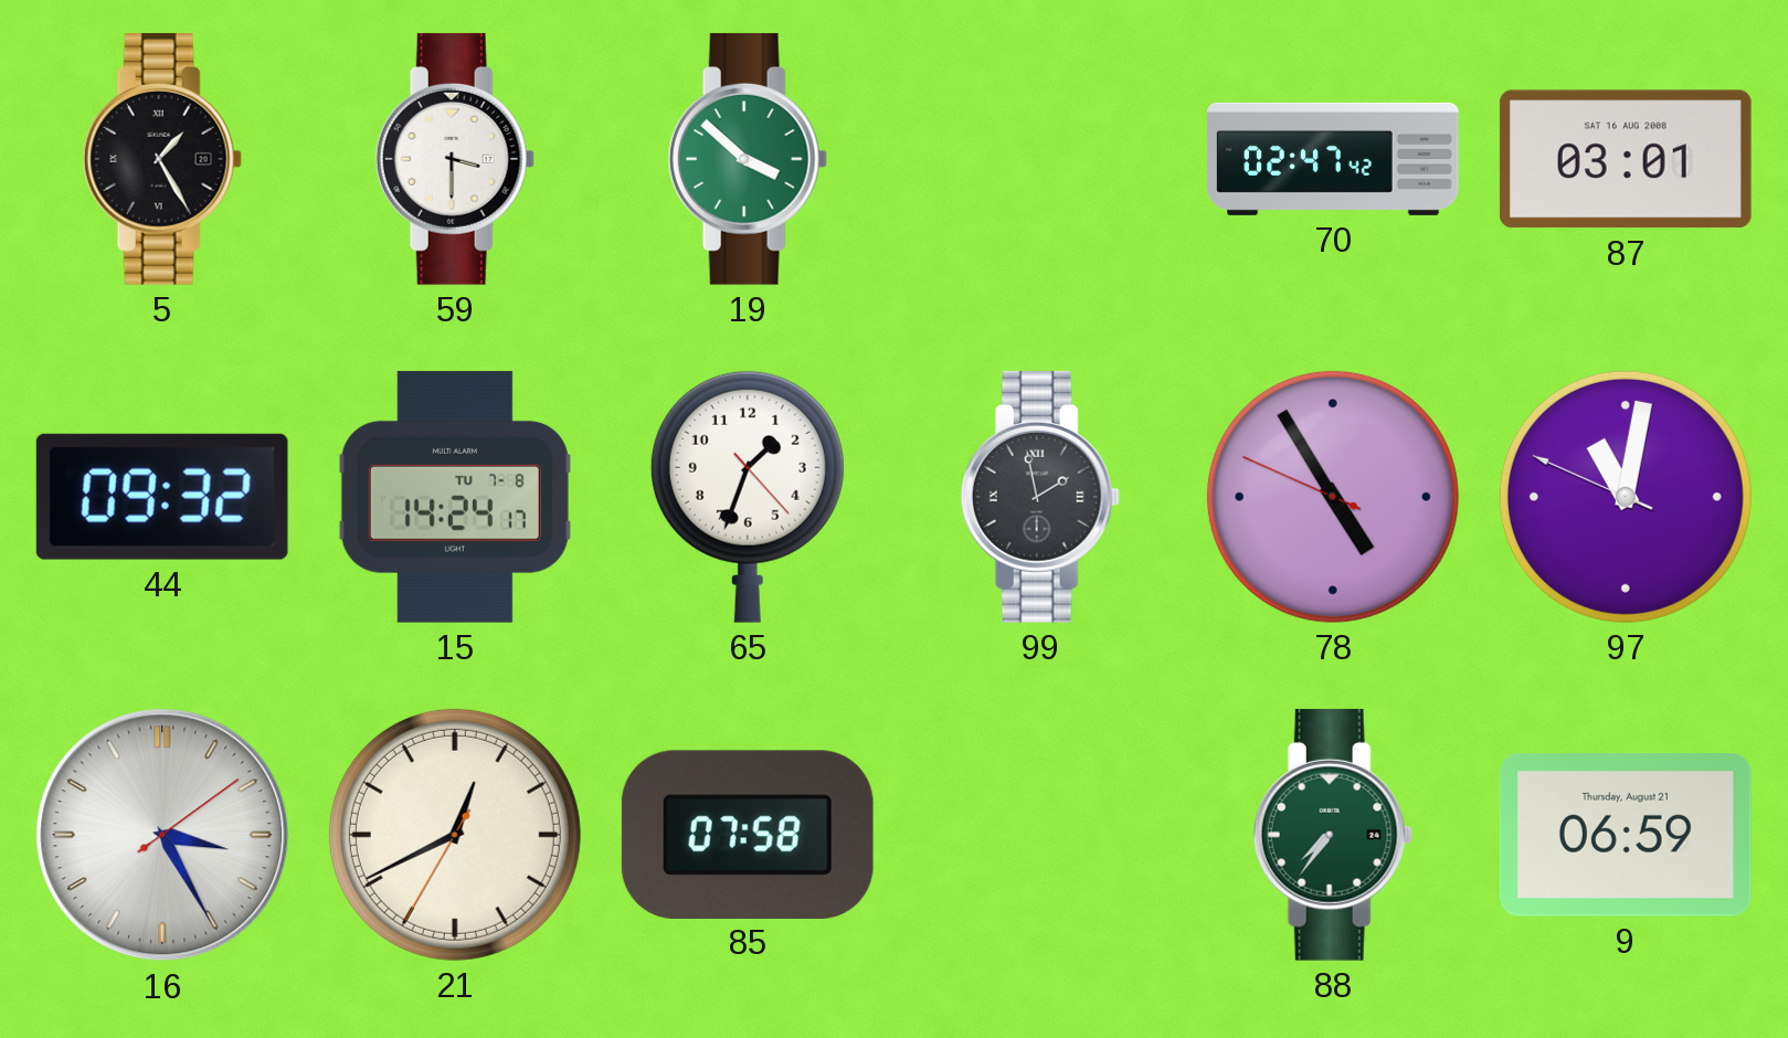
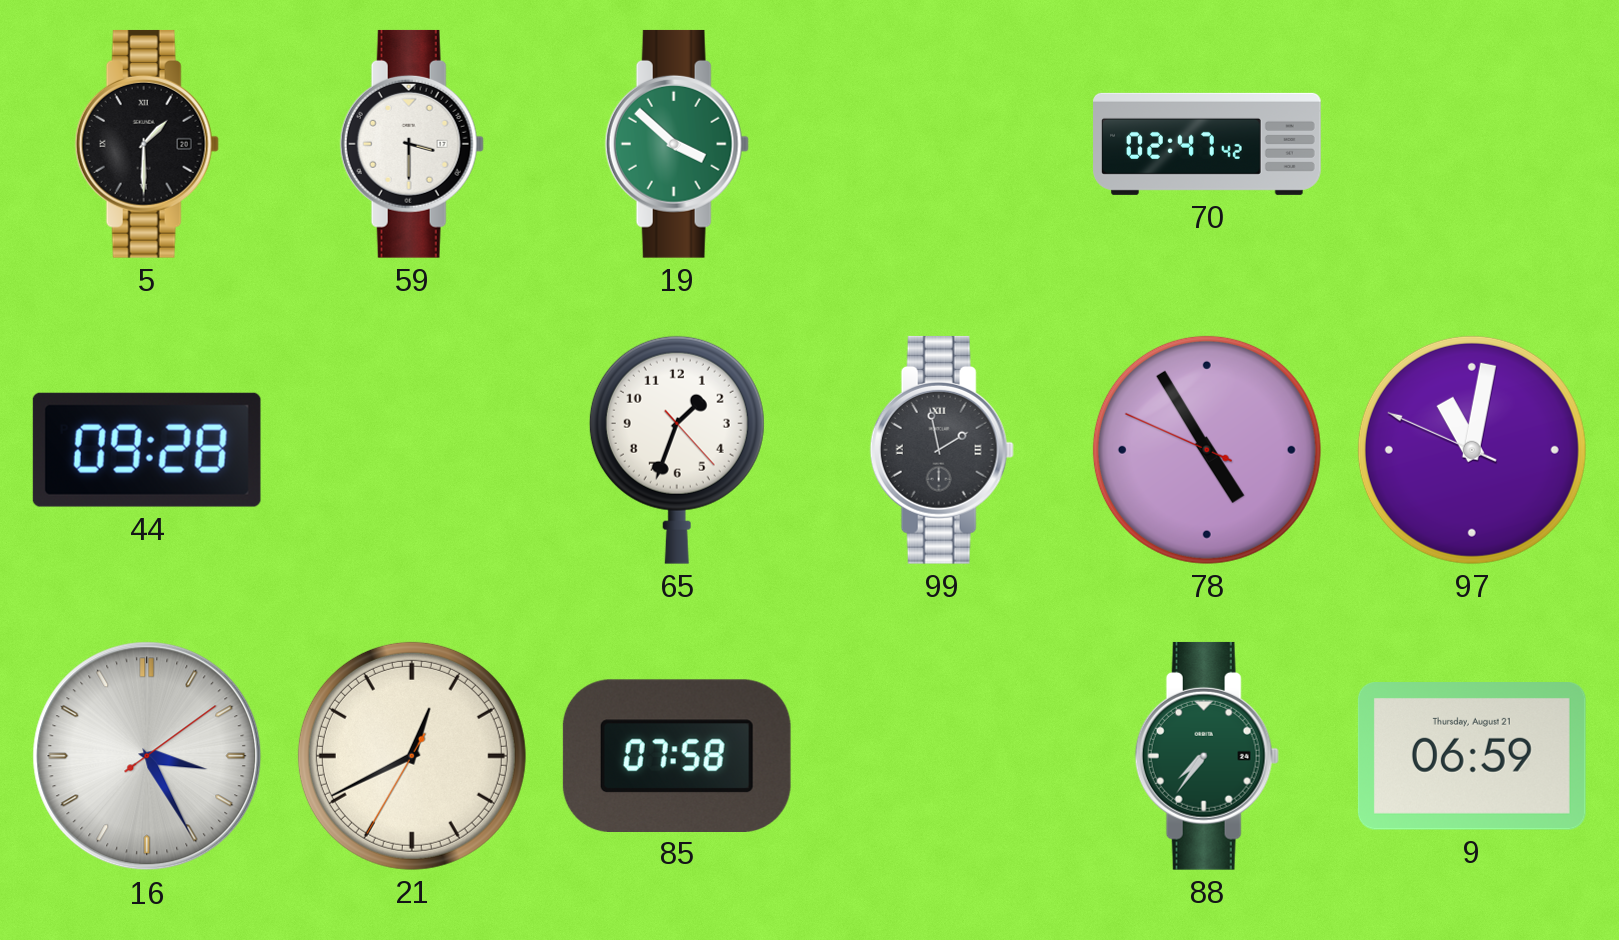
5: 1:25 -> 1:30
87: 03:01 -> none
44: 09:32 -> 09:28
15: 14:24 -> none
